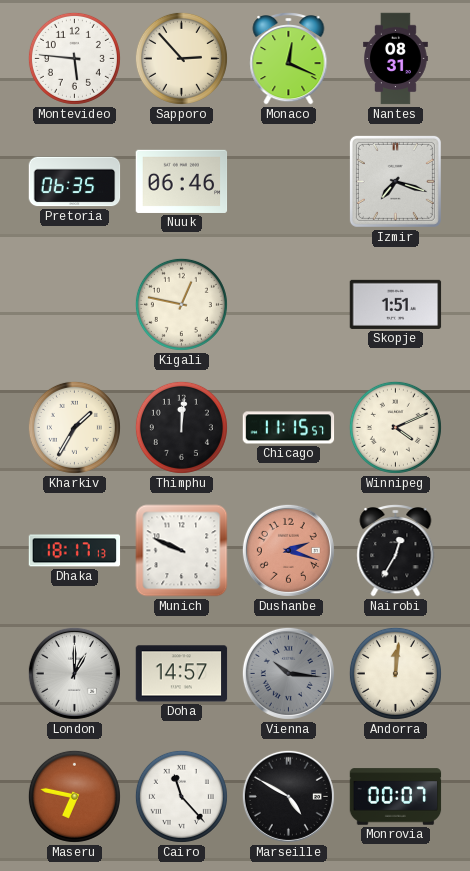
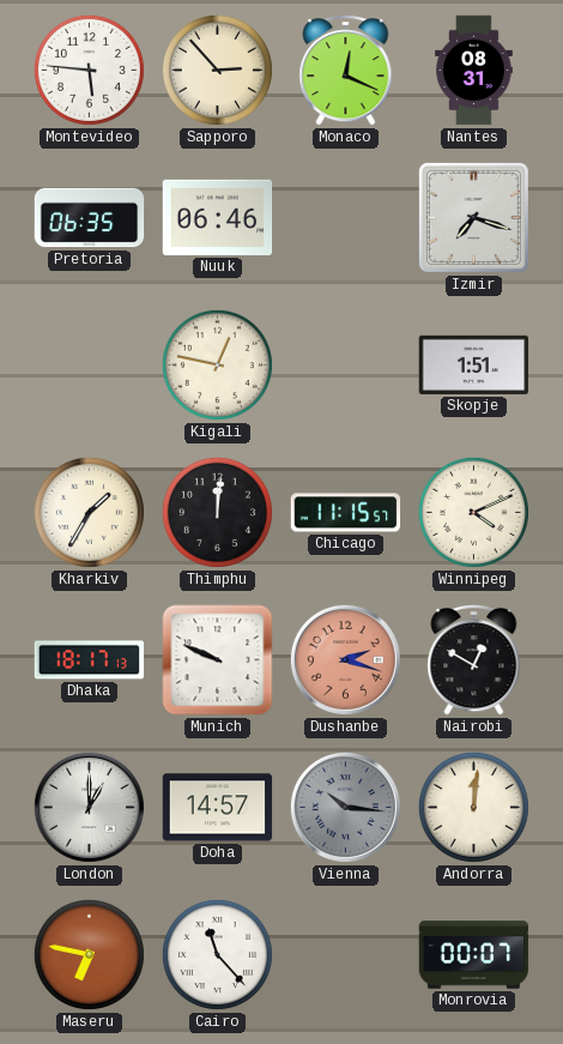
Nairobi: 12:35 -> 12:50
Marseille: 4:50 -> none
